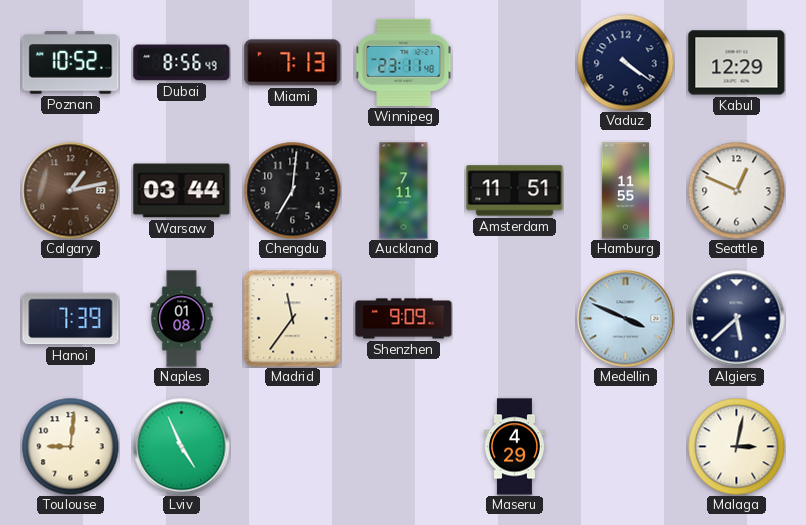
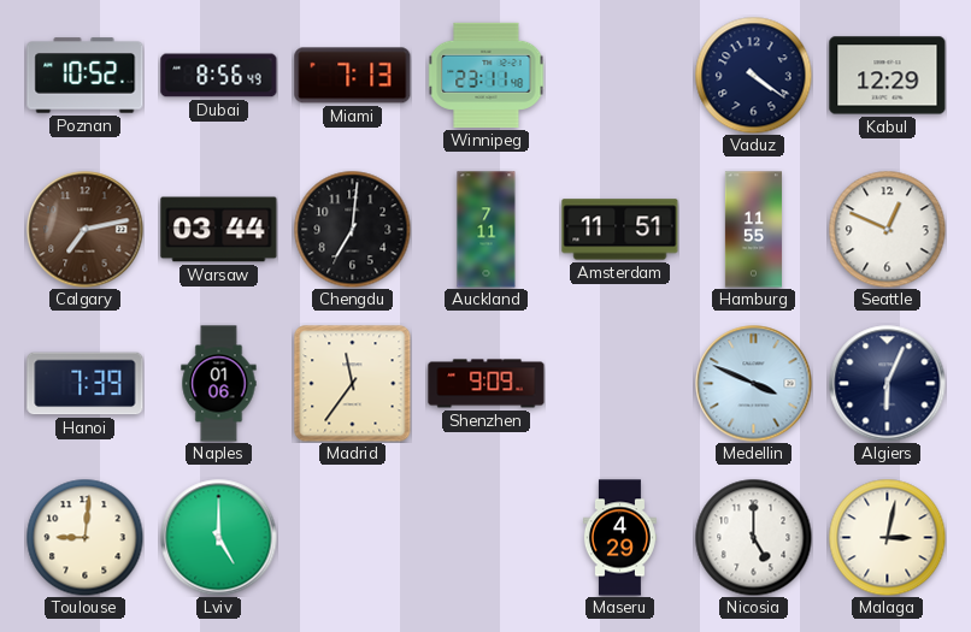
Calgary: 1:13 -> 7:13
Naples: 01:08 -> 01:06
Algiers: 5:38 -> 6:04
Lviv: 4:56 -> 5:00
Nicosia: none -> 5:00
